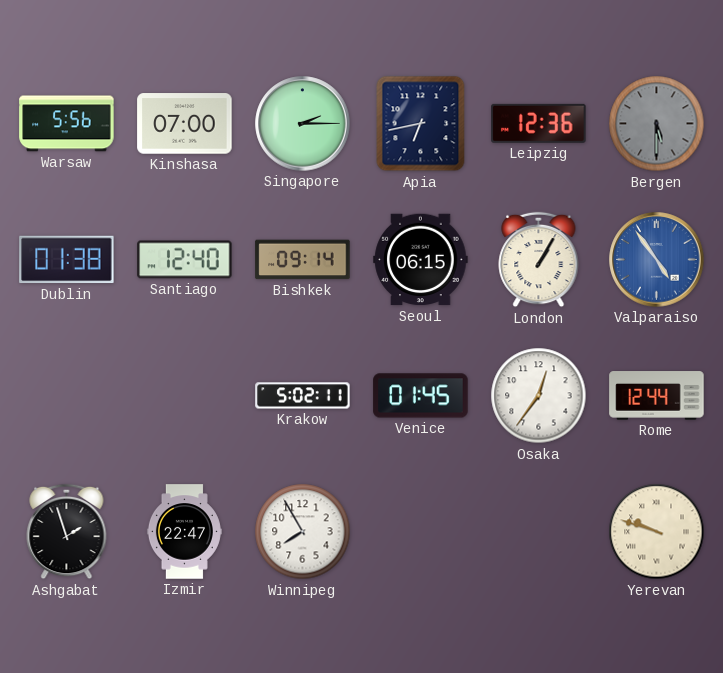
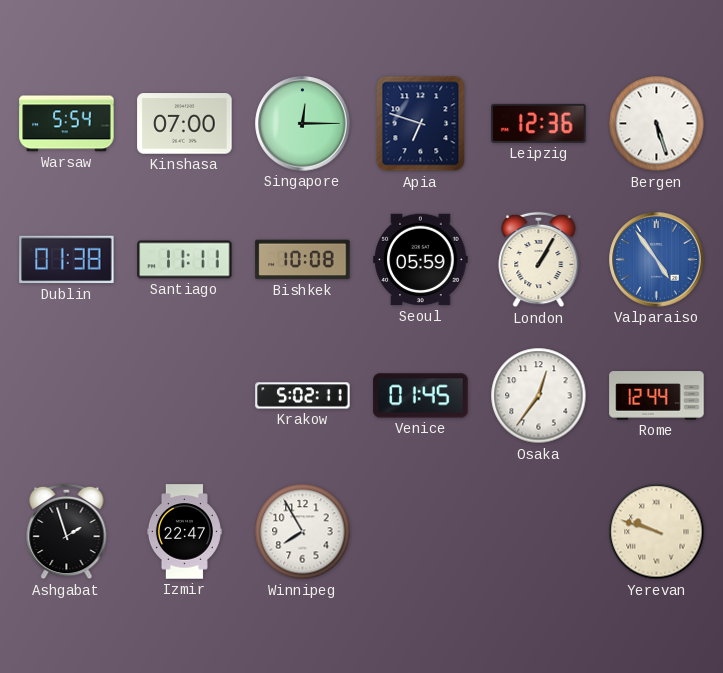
Warsaw: 5:56 -> 5:54
Singapore: 2:15 -> 12:15
Apia: 6:43 -> 6:48
Bergen: 5:30 -> 5:27
Bergen dial: grey -> white
Santiago: 12:40 -> 11:11
Bishkek: 09:14 -> 10:08
Seoul: 06:15 -> 05:59
